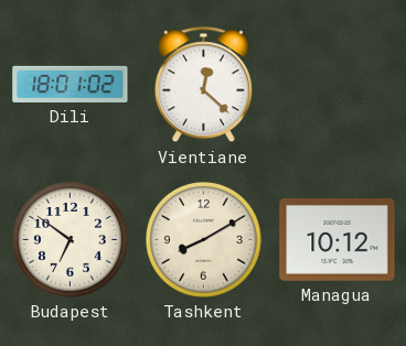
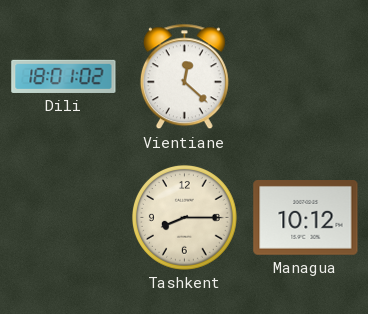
Budapest: 6:51 -> none
Tashkent: 8:10 -> 8:15
